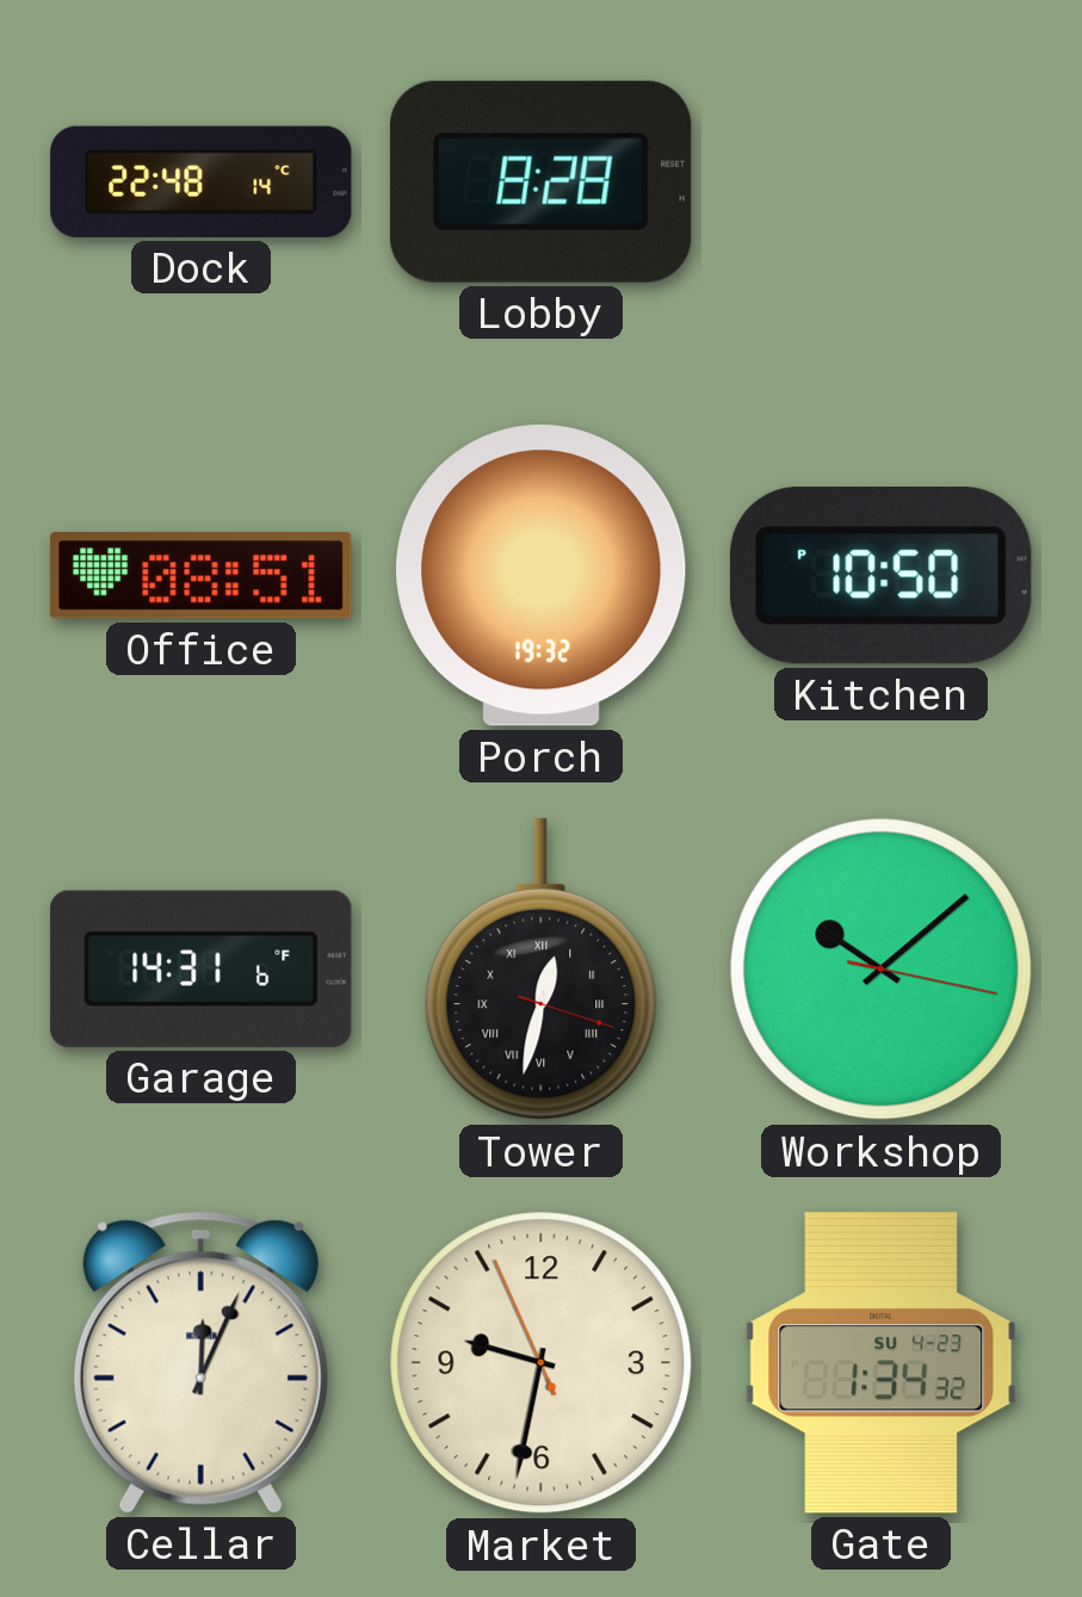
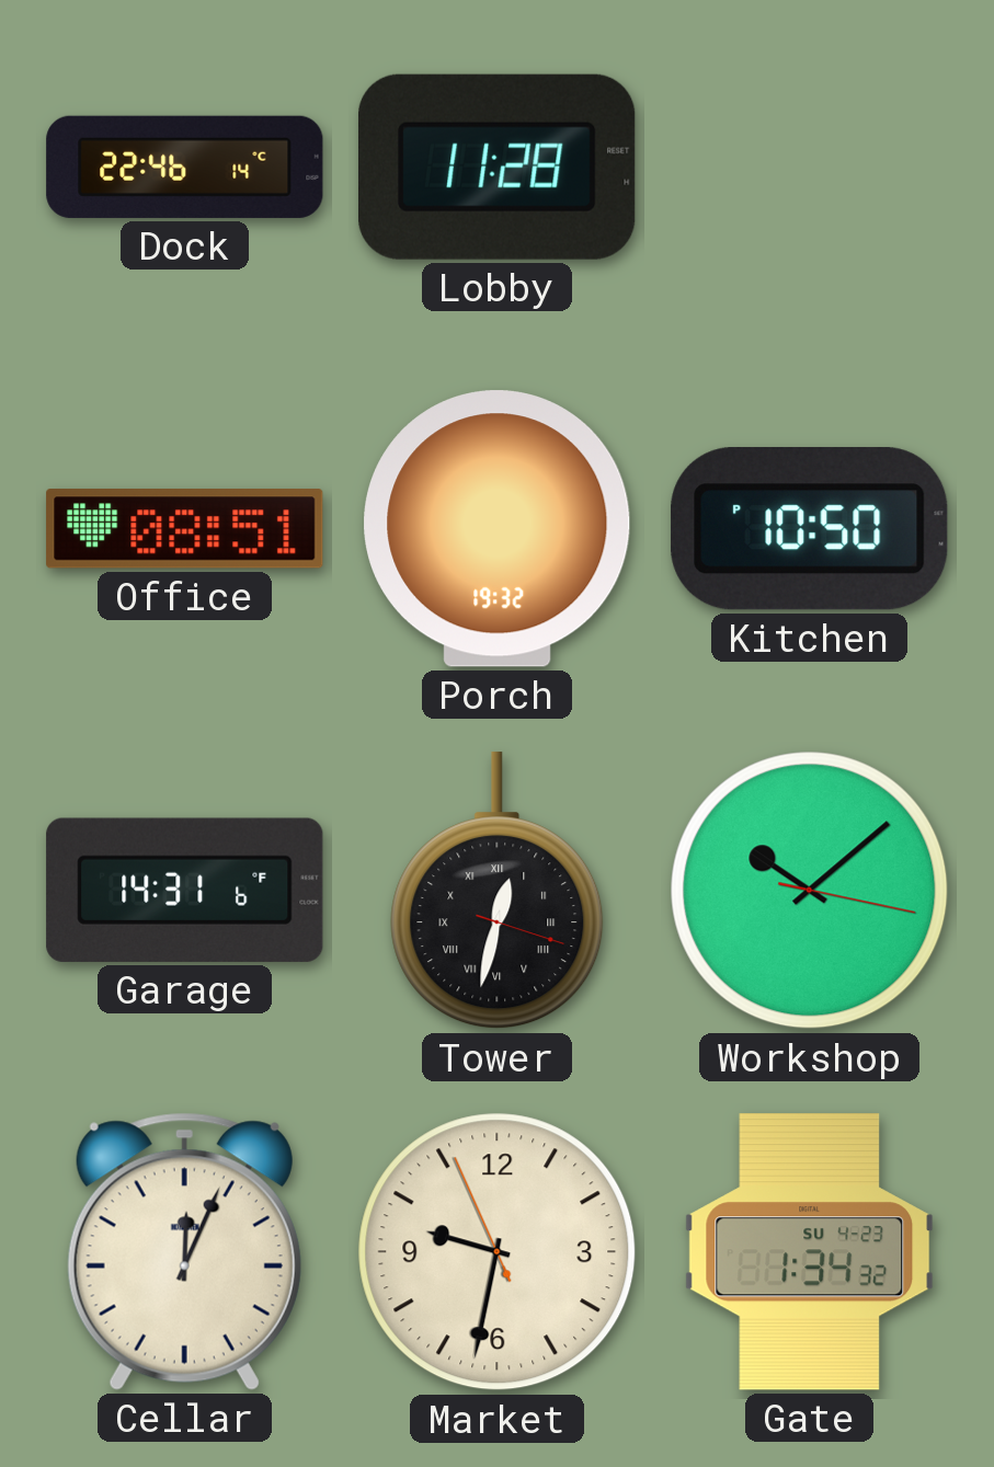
Dock: 22:48 -> 22:46
Lobby: 8:28 -> 11:28
